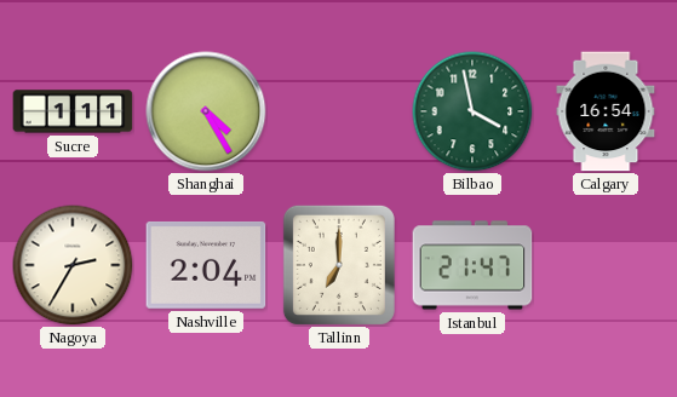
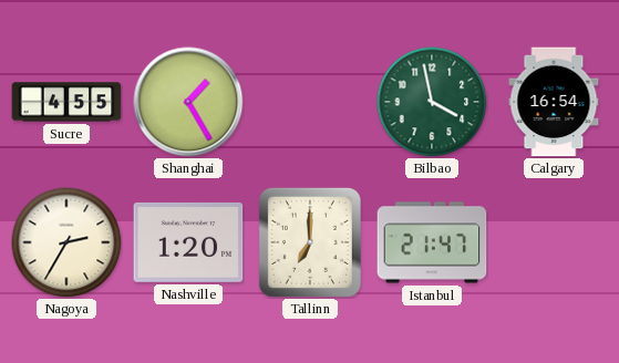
Sucre: 1:11 -> 4:55
Shanghai: 4:25 -> 1:25
Nashville: 2:04 -> 1:20
